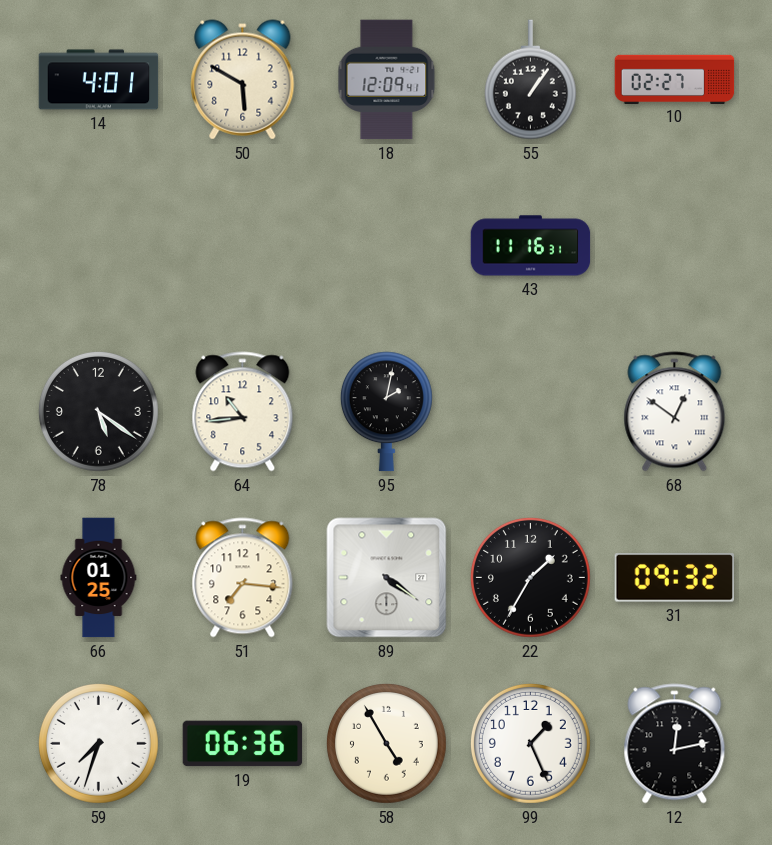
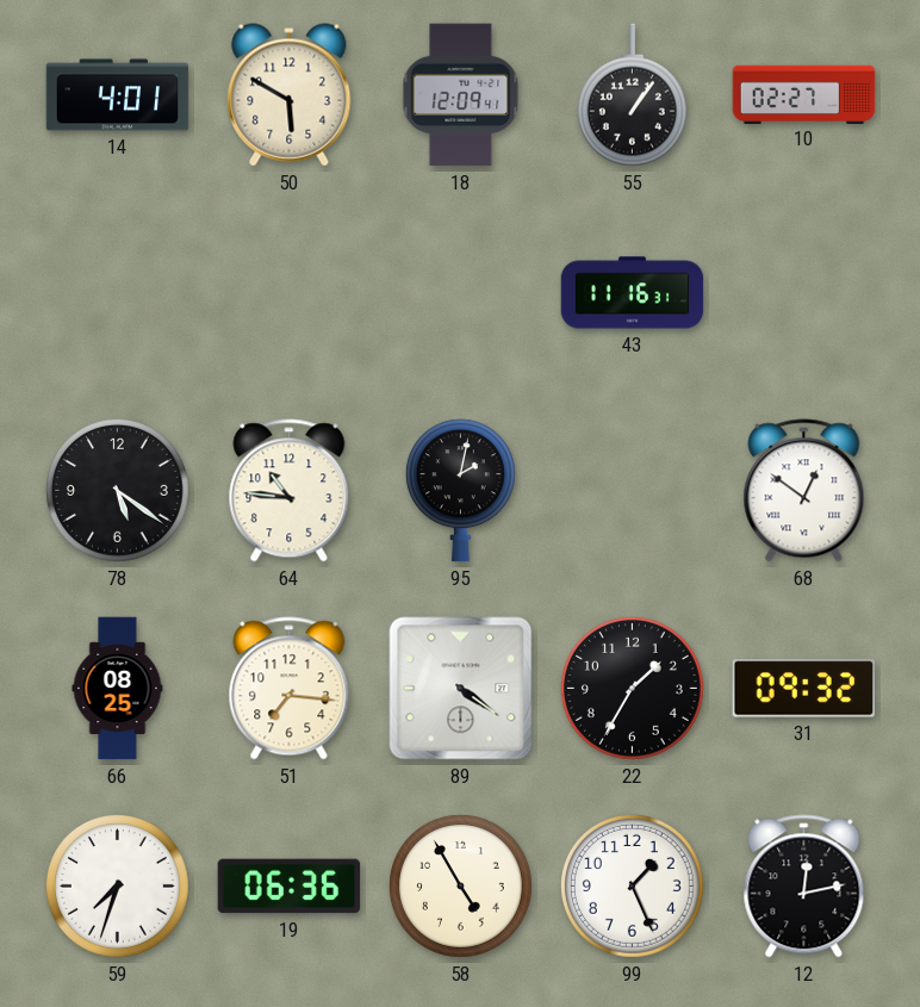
64: 10:44 -> 10:46
66: 01:25 -> 08:25
